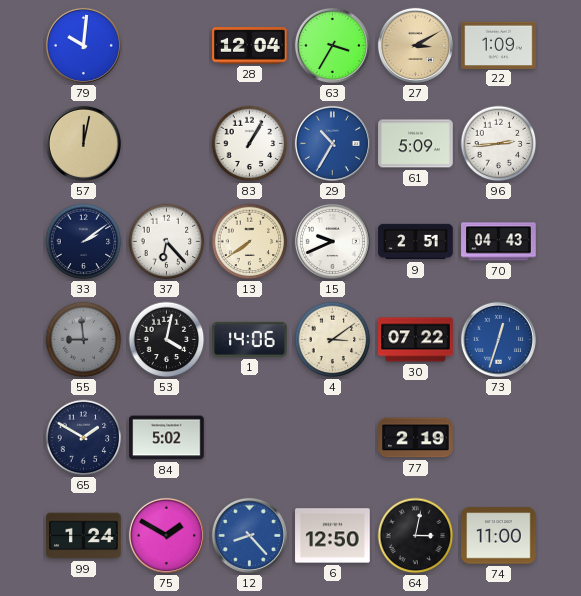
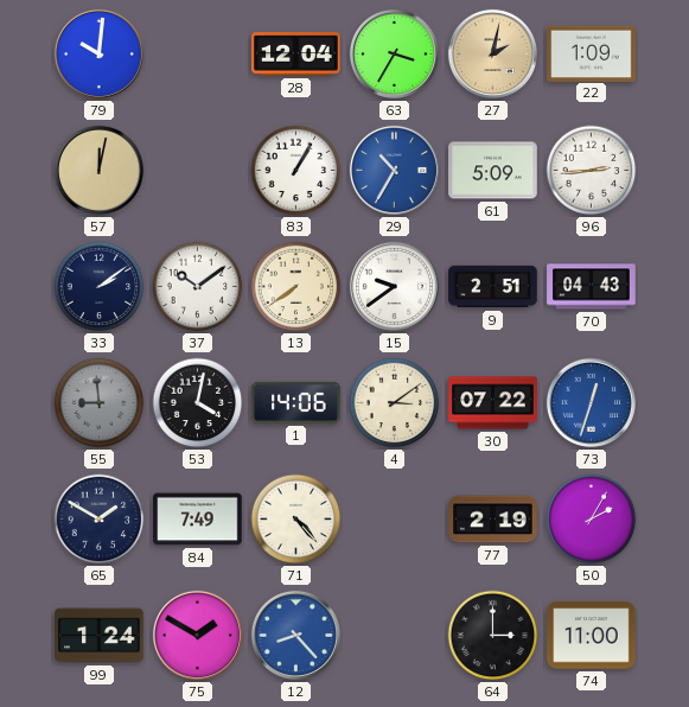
27: 3:10 -> 2:02
37: 6:23 -> 10:09
15: 9:41 -> 9:39
84: 5:02 -> 7:49
71: none -> 4:23
50: none -> 2:05
6: 12:50 -> none
64: 3:02 -> 3:00
